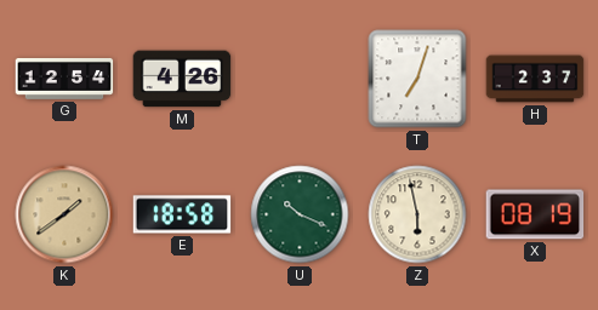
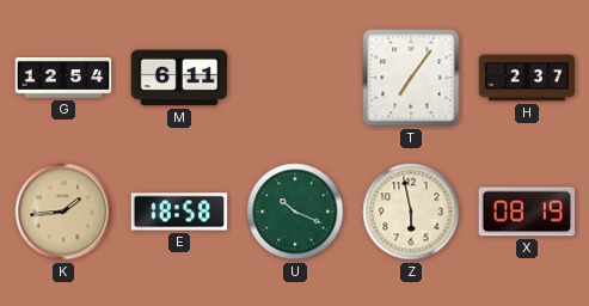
M: 4:26 -> 6:11
T: 7:03 -> 7:06
K: 1:39 -> 1:44
